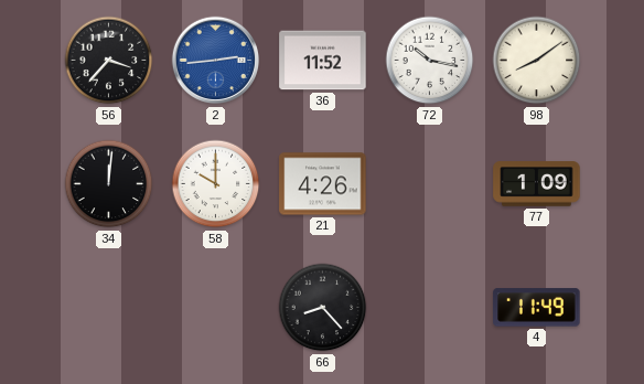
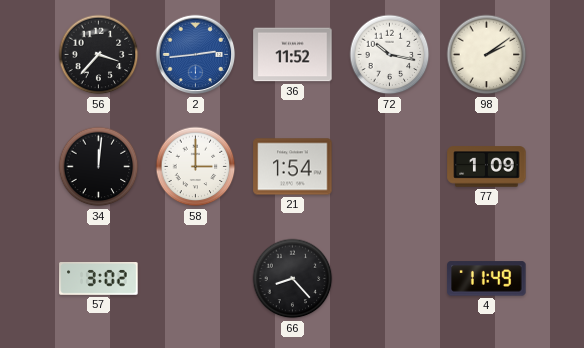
98: 8:09 -> 2:09
58: 10:00 -> 3:00
21: 4:26 -> 1:54
57: none -> 3:02
